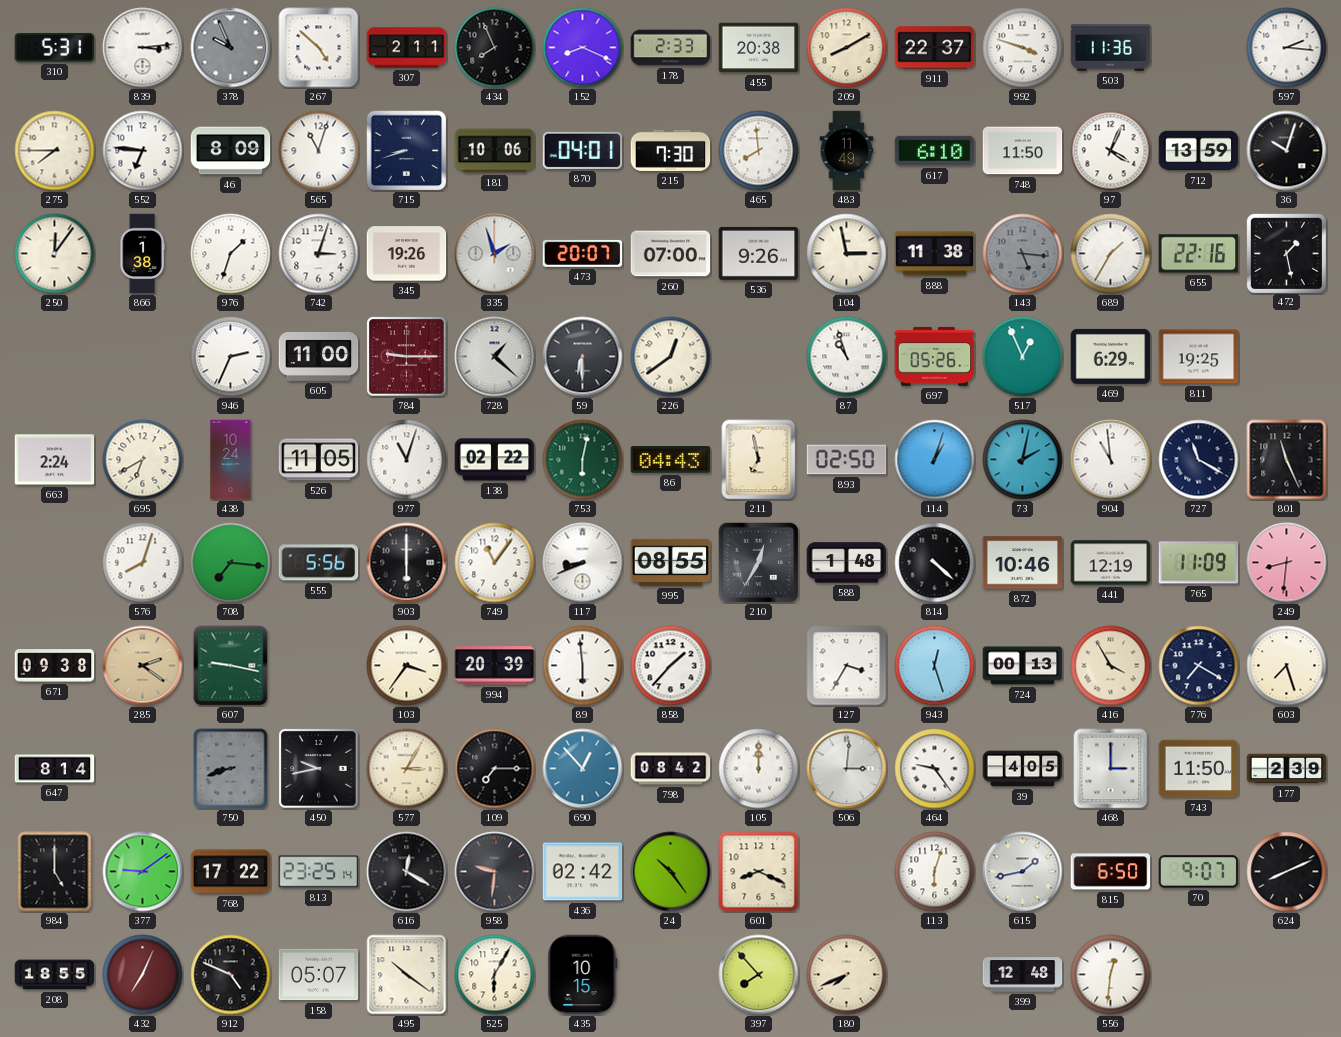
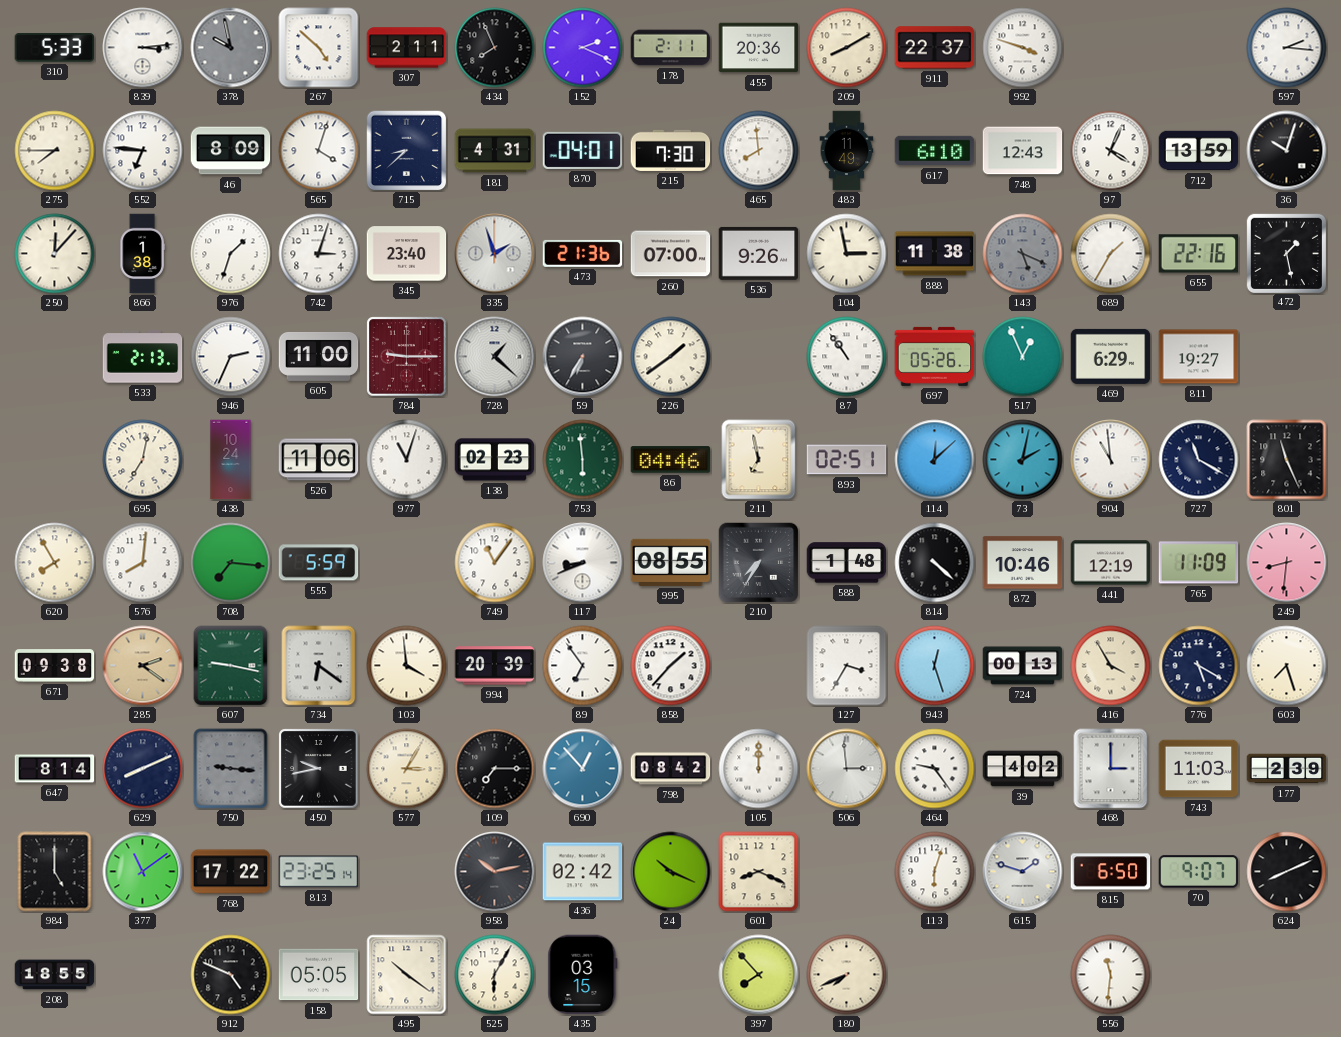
310: 5:31 -> 5:33
378: 9:56 -> 9:58
152: 8:19 -> 2:19
178: 2:33 -> 2:11
455: 20:38 -> 20:36
503: 11:36 -> none
565: 11:03 -> 4:03
715: 8:42 -> 8:38
181: 10:06 -> 4:31
748: 11:50 -> 12:43
250: 12:06 -> 12:07
345: 19:26 -> 23:40
473: 20:07 -> 21:36
143: 5:16 -> 5:19
533: none -> 2:13
59: 6:30 -> 6:35
226: 12:39 -> 1:39
87: 10:57 -> 10:54
811: 19:25 -> 19:27
663: 2:24 -> none
695: 6:40 -> 7:02
526: 11:05 -> 11:06
138: 02:22 -> 02:23
753: 6:02 -> 5:59
86: 04:43 -> 04:46
893: 02:50 -> 02:51
114: 1:03 -> 12:08
620: none -> 7:55
576: 8:03 -> 8:01
555: 5:56 -> 5:59
903: 6:00 -> none
210: 12:35 -> 7:35
734: none -> 6:21
103: 3:36 -> 3:59
89: 5:59 -> 6:54
776: 7:20 -> 5:20
629: none -> 8:11
750: 8:42 -> 9:16
506: 3:01 -> 2:59
39: 4:05 -> 4:02
743: 11:50 -> 11:03
377: 9:09 -> 11:09
616: 12:20 -> none
958: 9:31 -> 10:13
24: 10:24 -> 10:19
615: 1:43 -> 1:48
432: 7:04 -> none
158: 05:07 -> 05:05
435: 10:15 -> 03:15
399: 12:48 -> none
556: 12:31 -> 11:31
